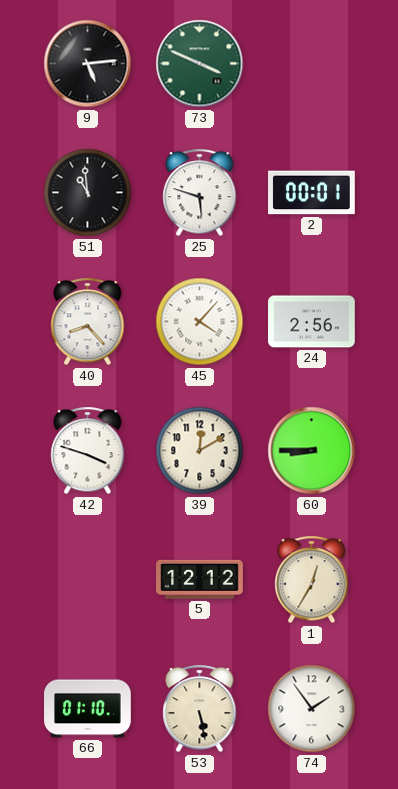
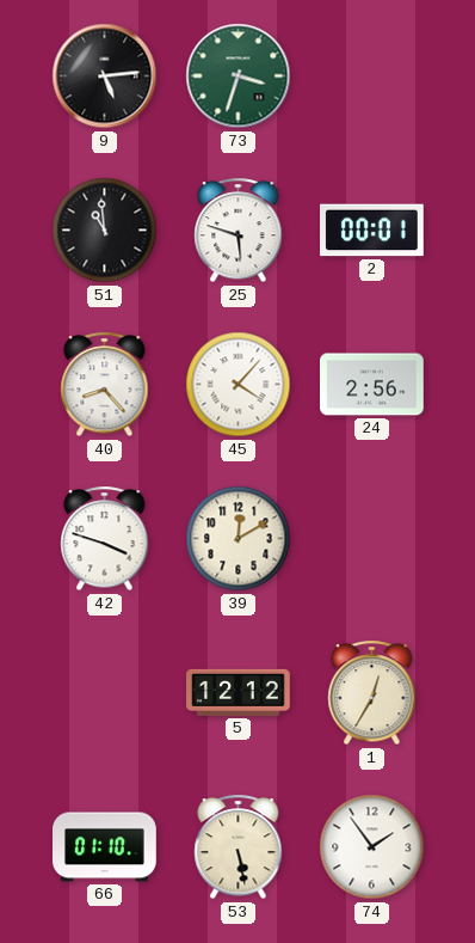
73: 3:49 -> 3:33
60: 8:45 -> none
